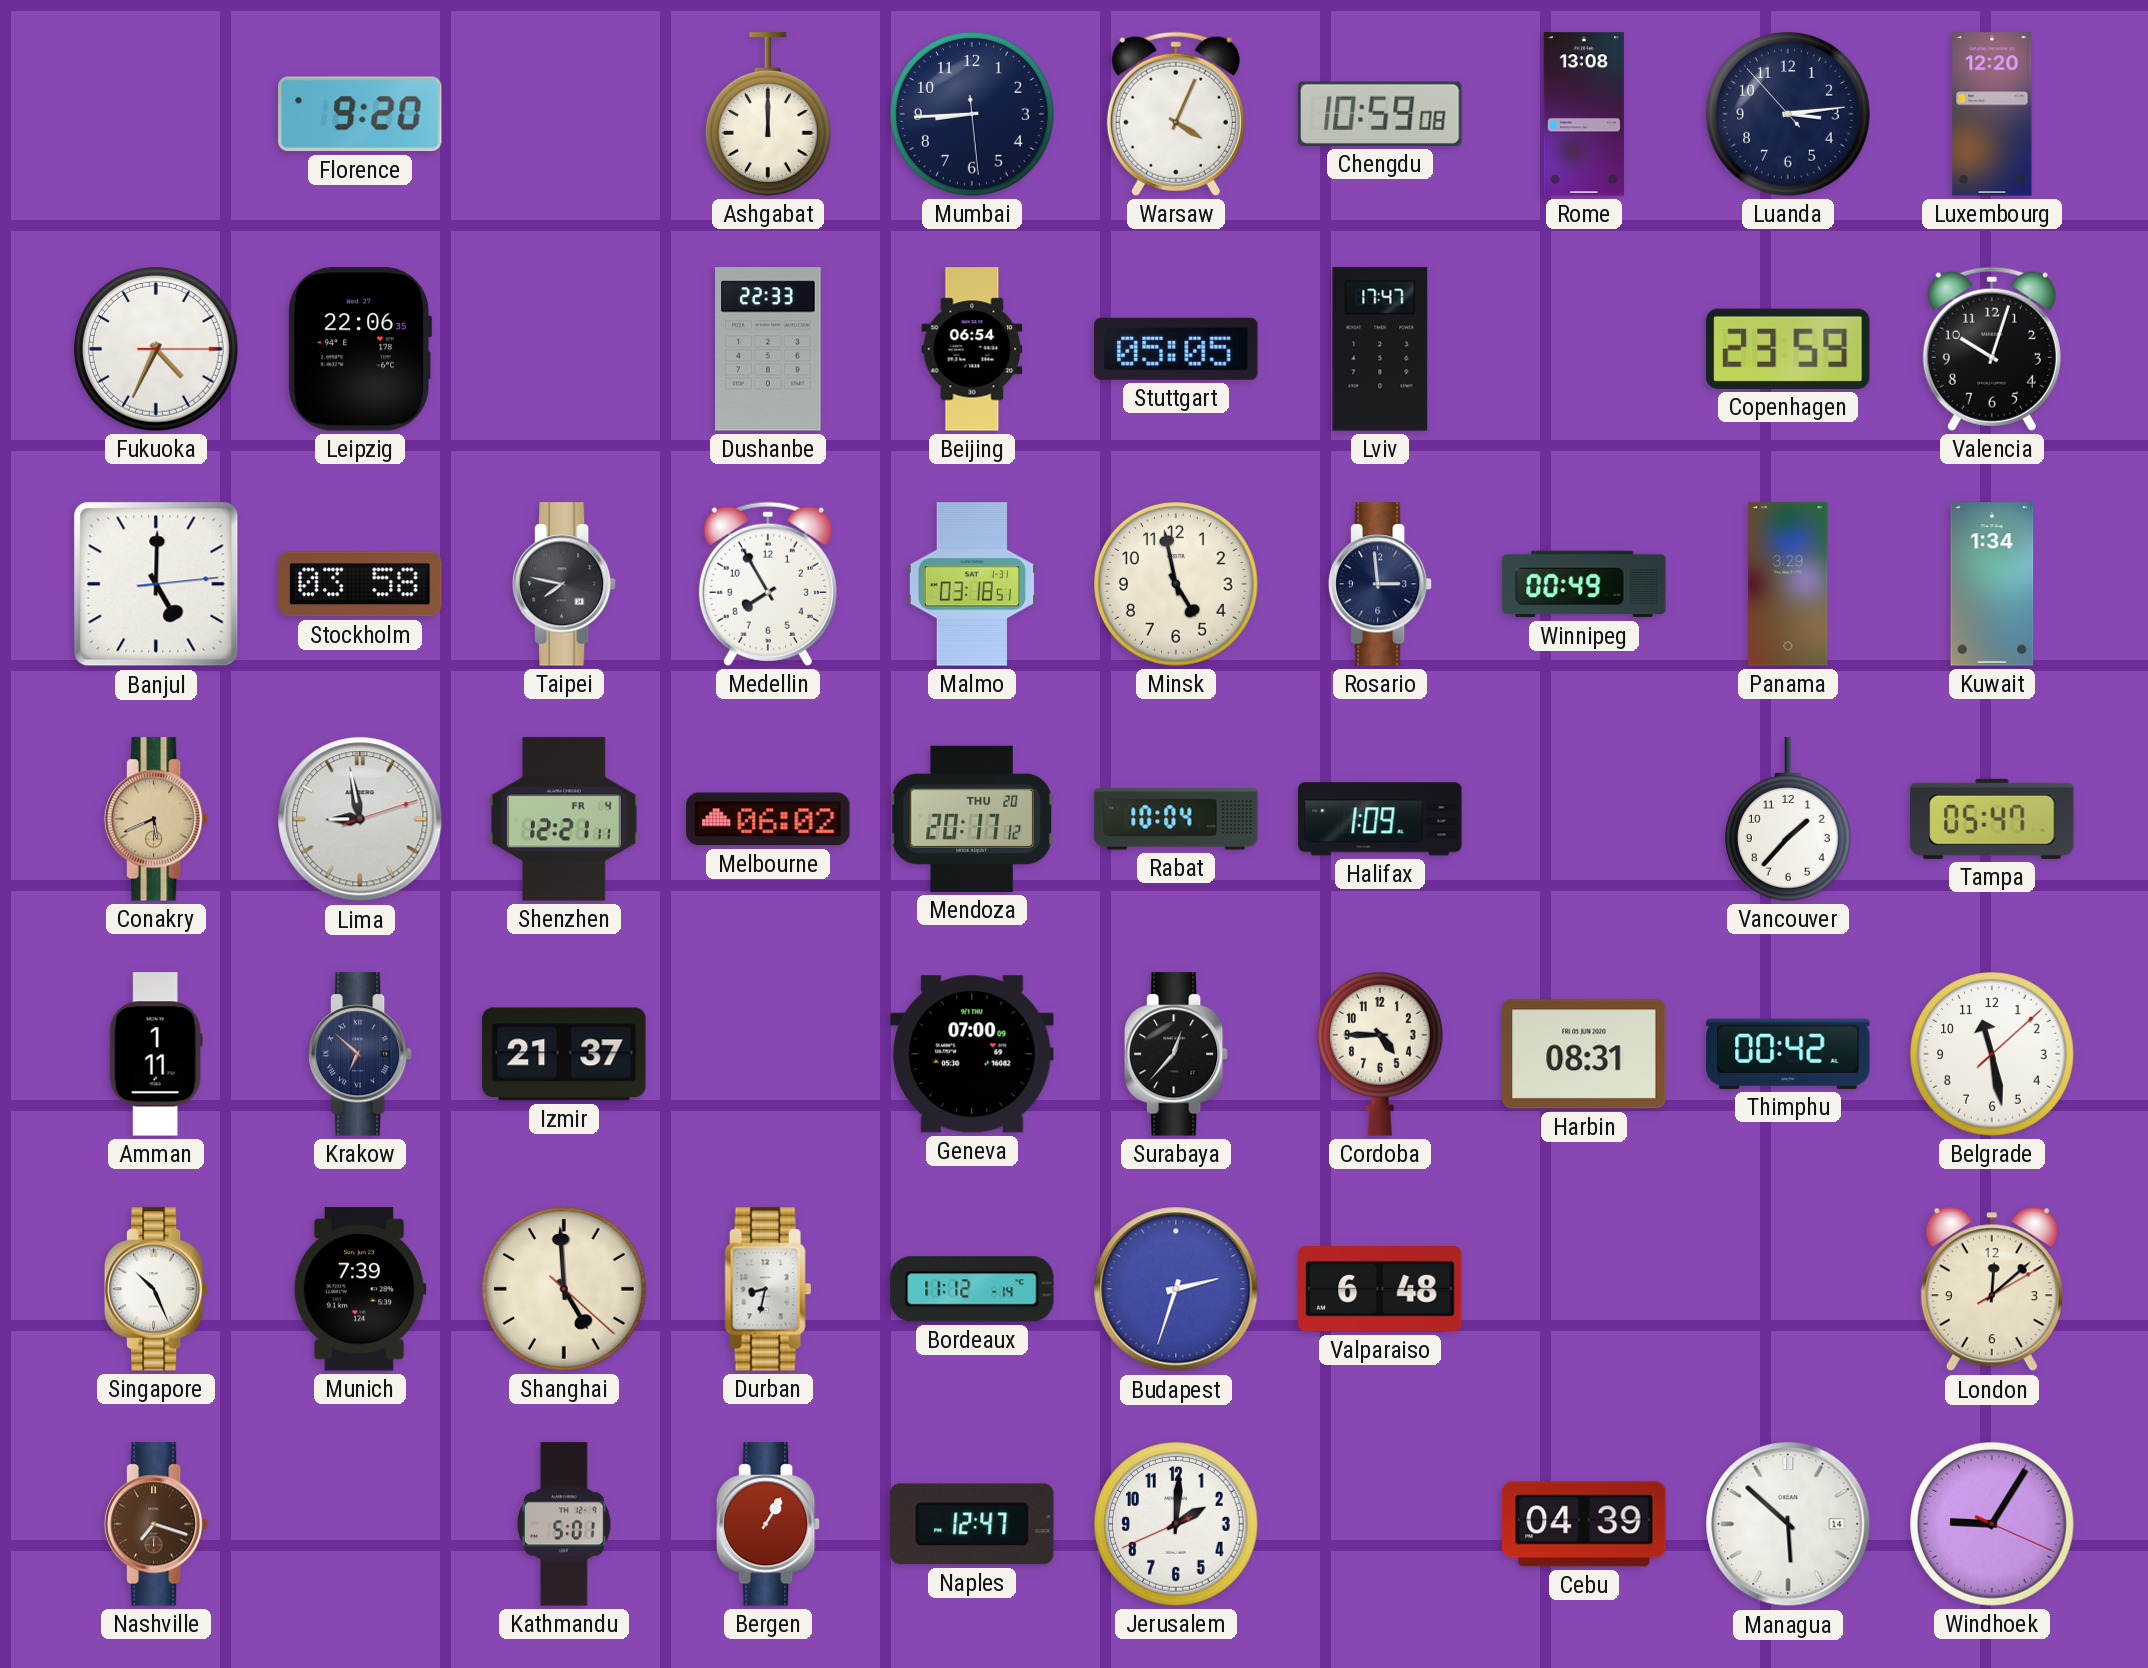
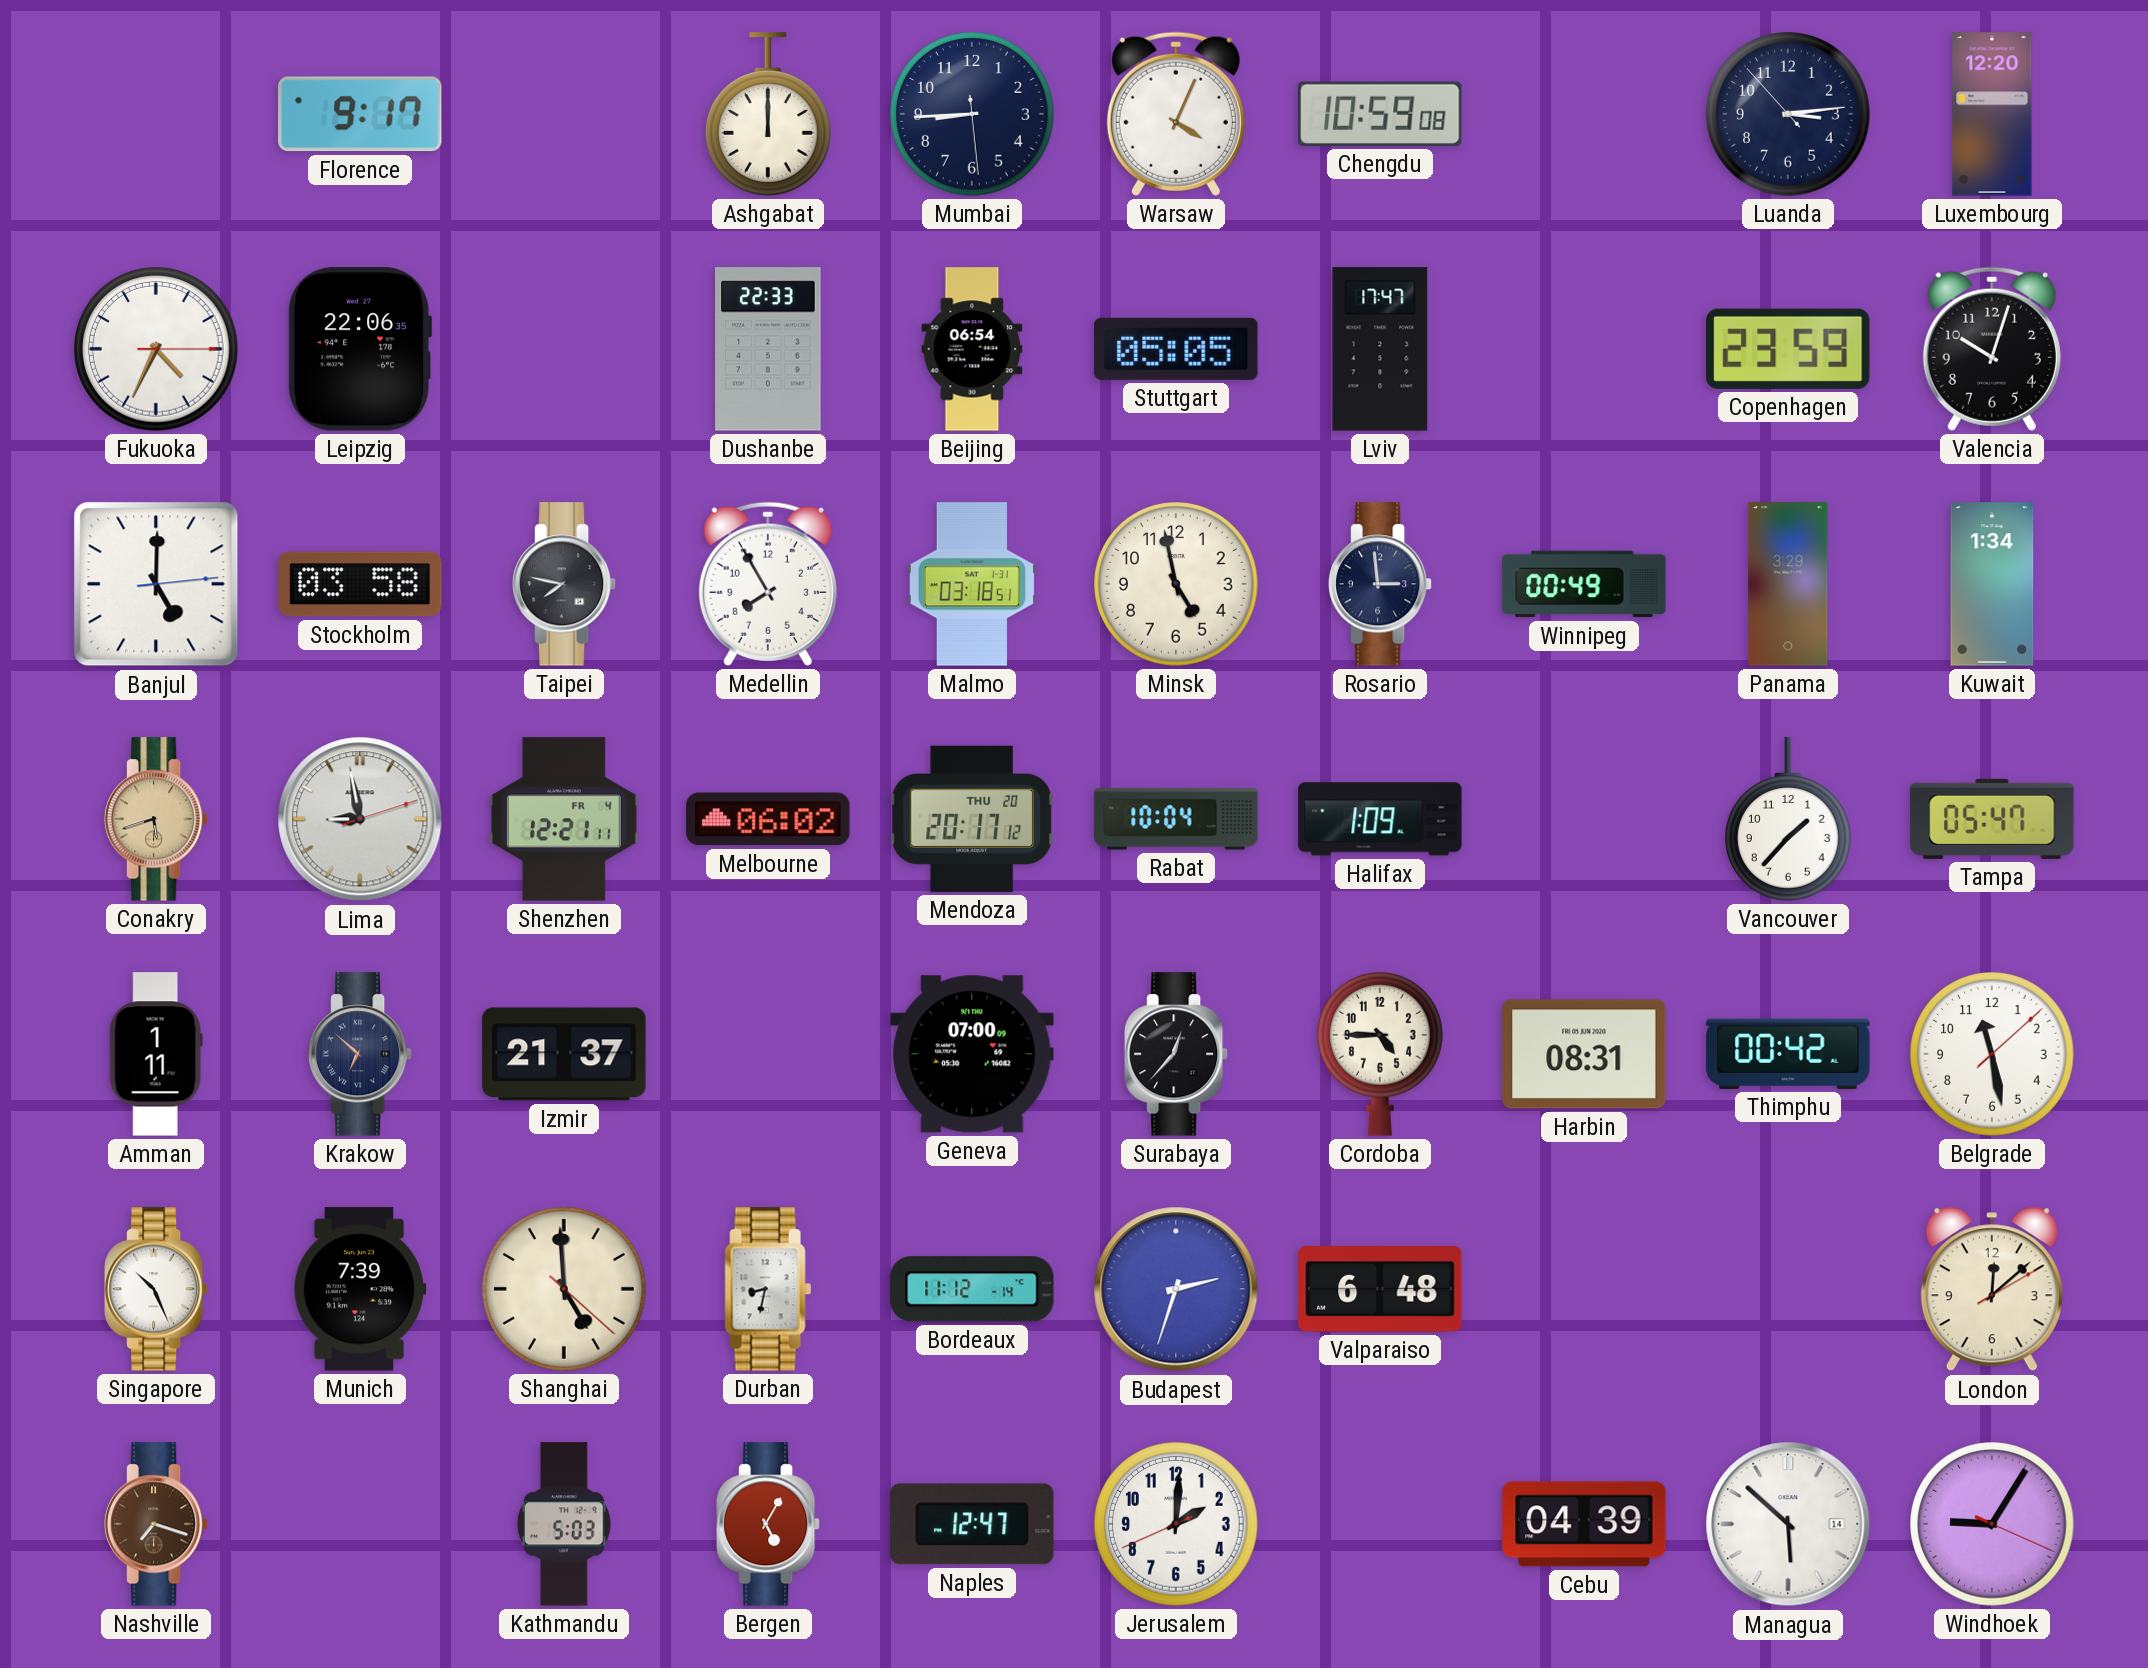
Florence: 9:20 -> 9:17
Rome: 13:08 -> none
Conakry: 5:41 -> 5:42
Kathmandu: 5:01 -> 5:03
Bergen: 1:05 -> 5:05
